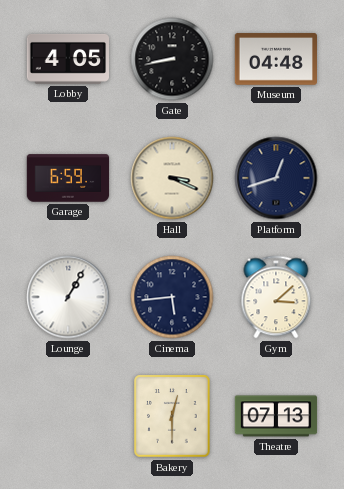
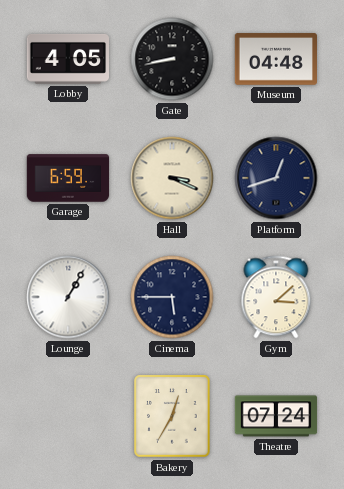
Cinema: 5:44 -> 5:45
Bakery: 12:30 -> 12:35
Theatre: 07:13 -> 07:24
